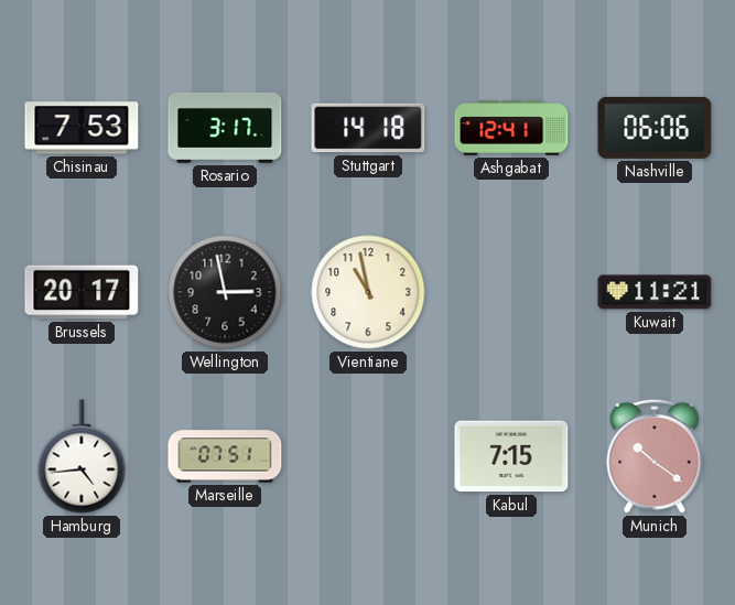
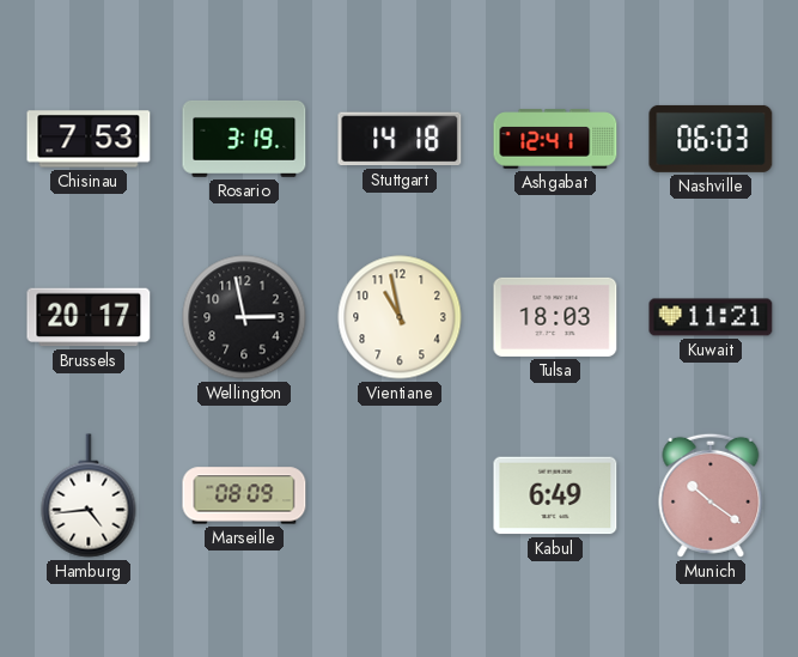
Rosario: 3:17 -> 3:19
Nashville: 06:06 -> 06:03
Tulsa: none -> 18:03
Marseille: 07:51 -> 08:09
Kabul: 7:15 -> 6:49
